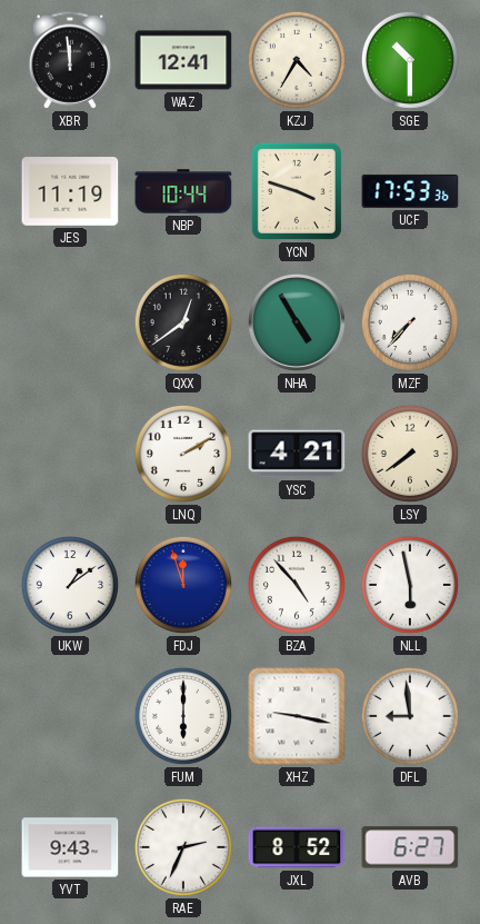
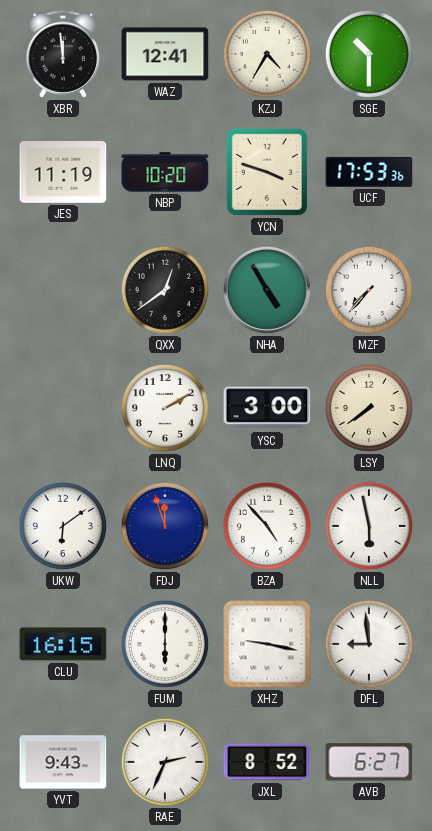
NBP: 10:44 -> 10:20
YSC: 4:21 -> 3:00
UKW: 1:09 -> 6:09
CLU: none -> 16:15
